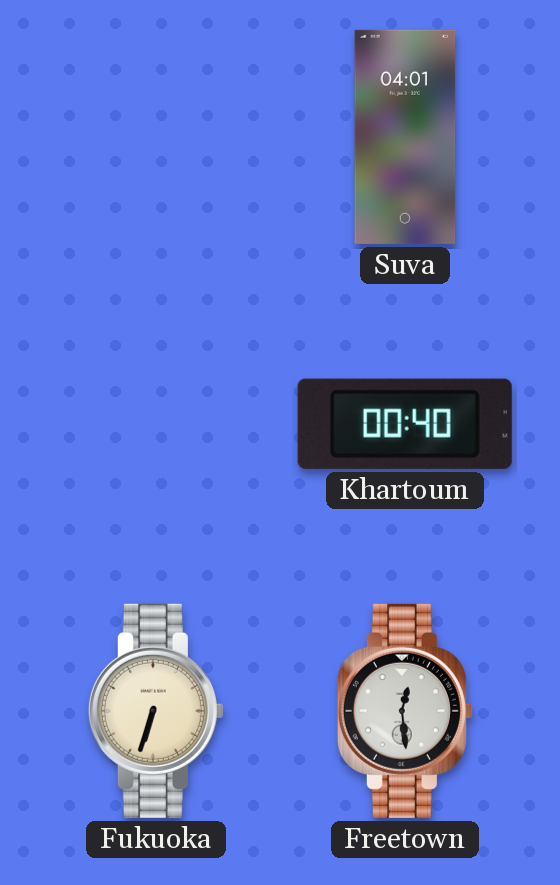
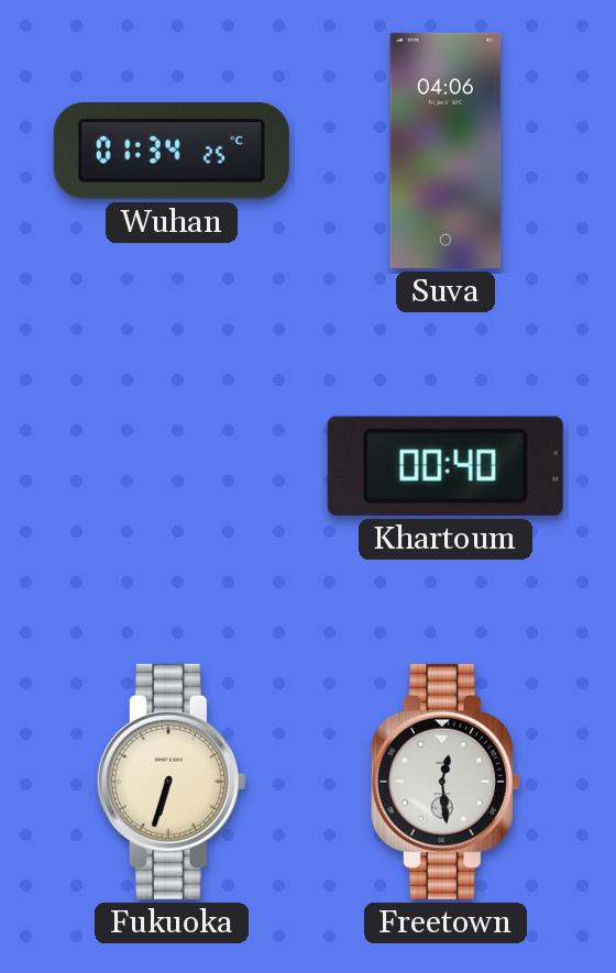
Wuhan: none -> 01:34
Suva: 04:01 -> 04:06
